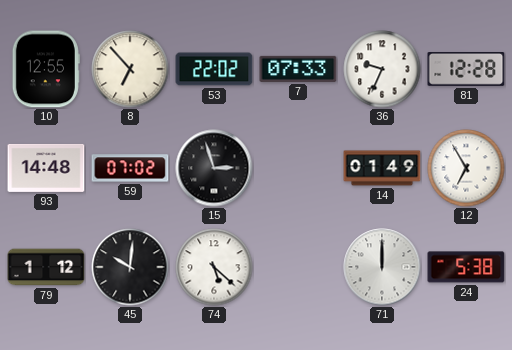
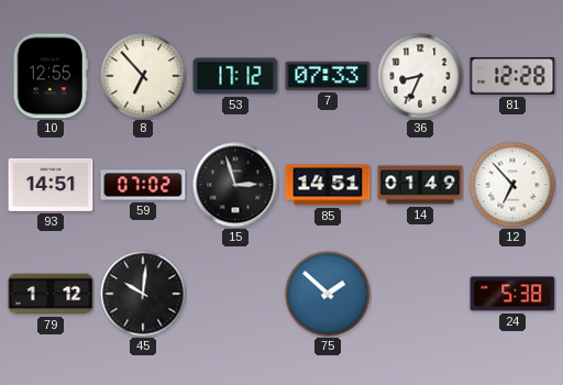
53: 22:02 -> 17:12
36: 9:34 -> 8:34
93: 14:48 -> 14:51
85: none -> 14:51
12: 6:55 -> 6:53
74: 5:22 -> none
75: none -> 1:52
71: 12:00 -> none
